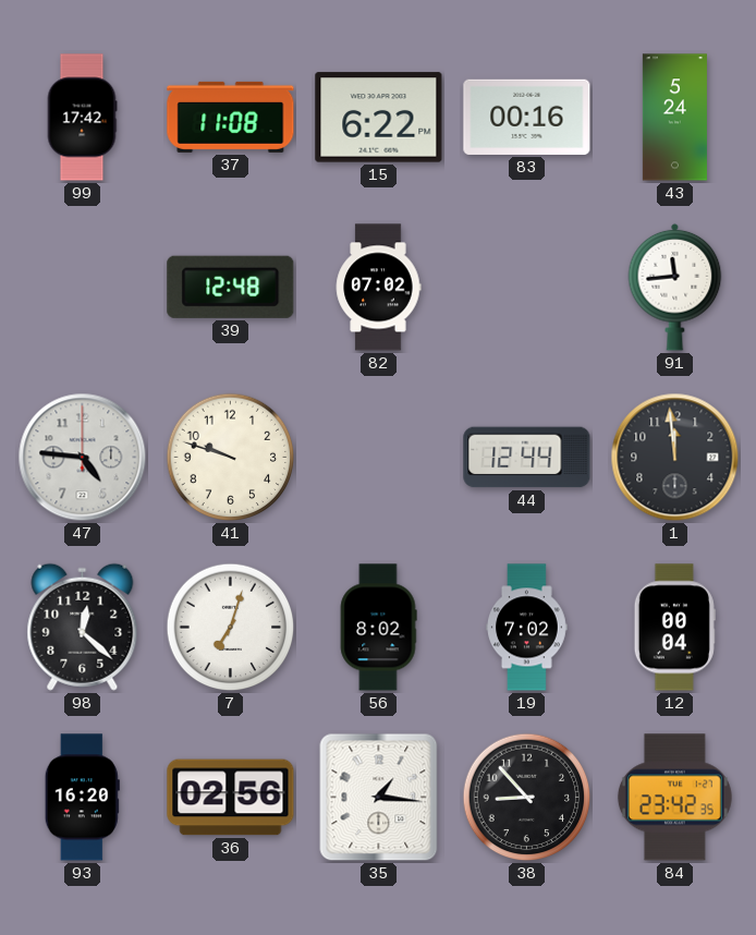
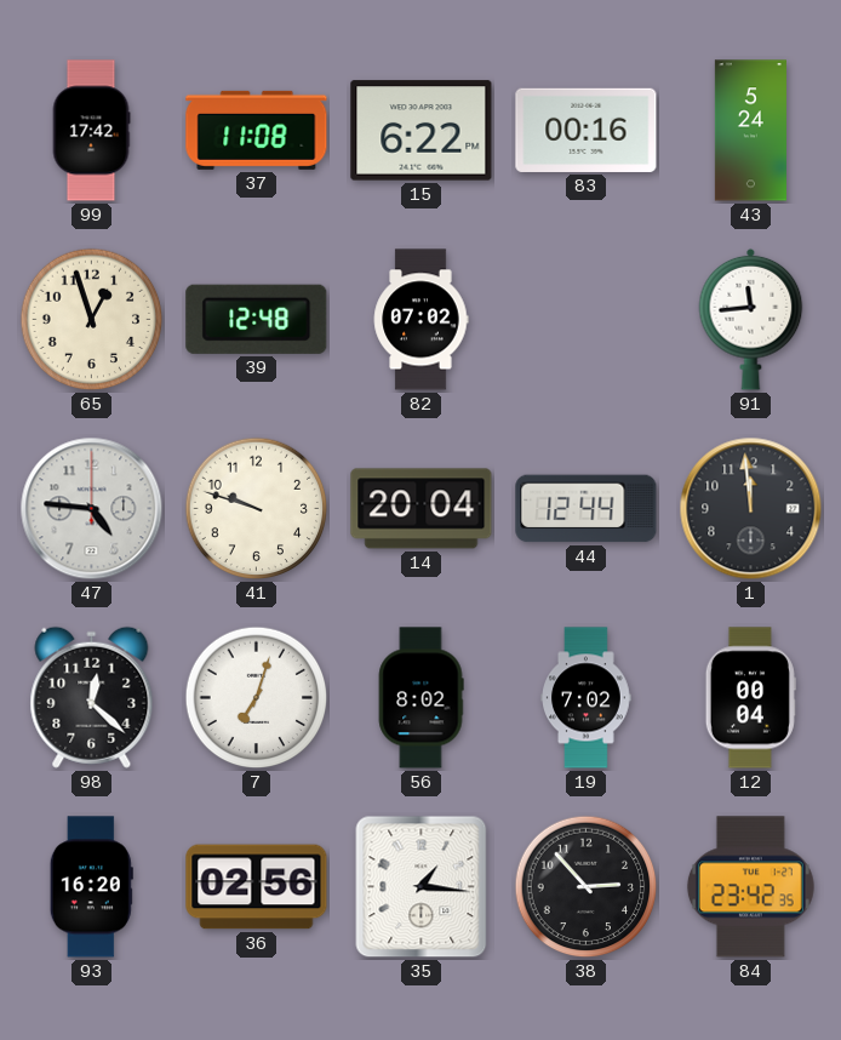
65: none -> 12:57
14: none -> 20:04
38: 8:53 -> 2:53
